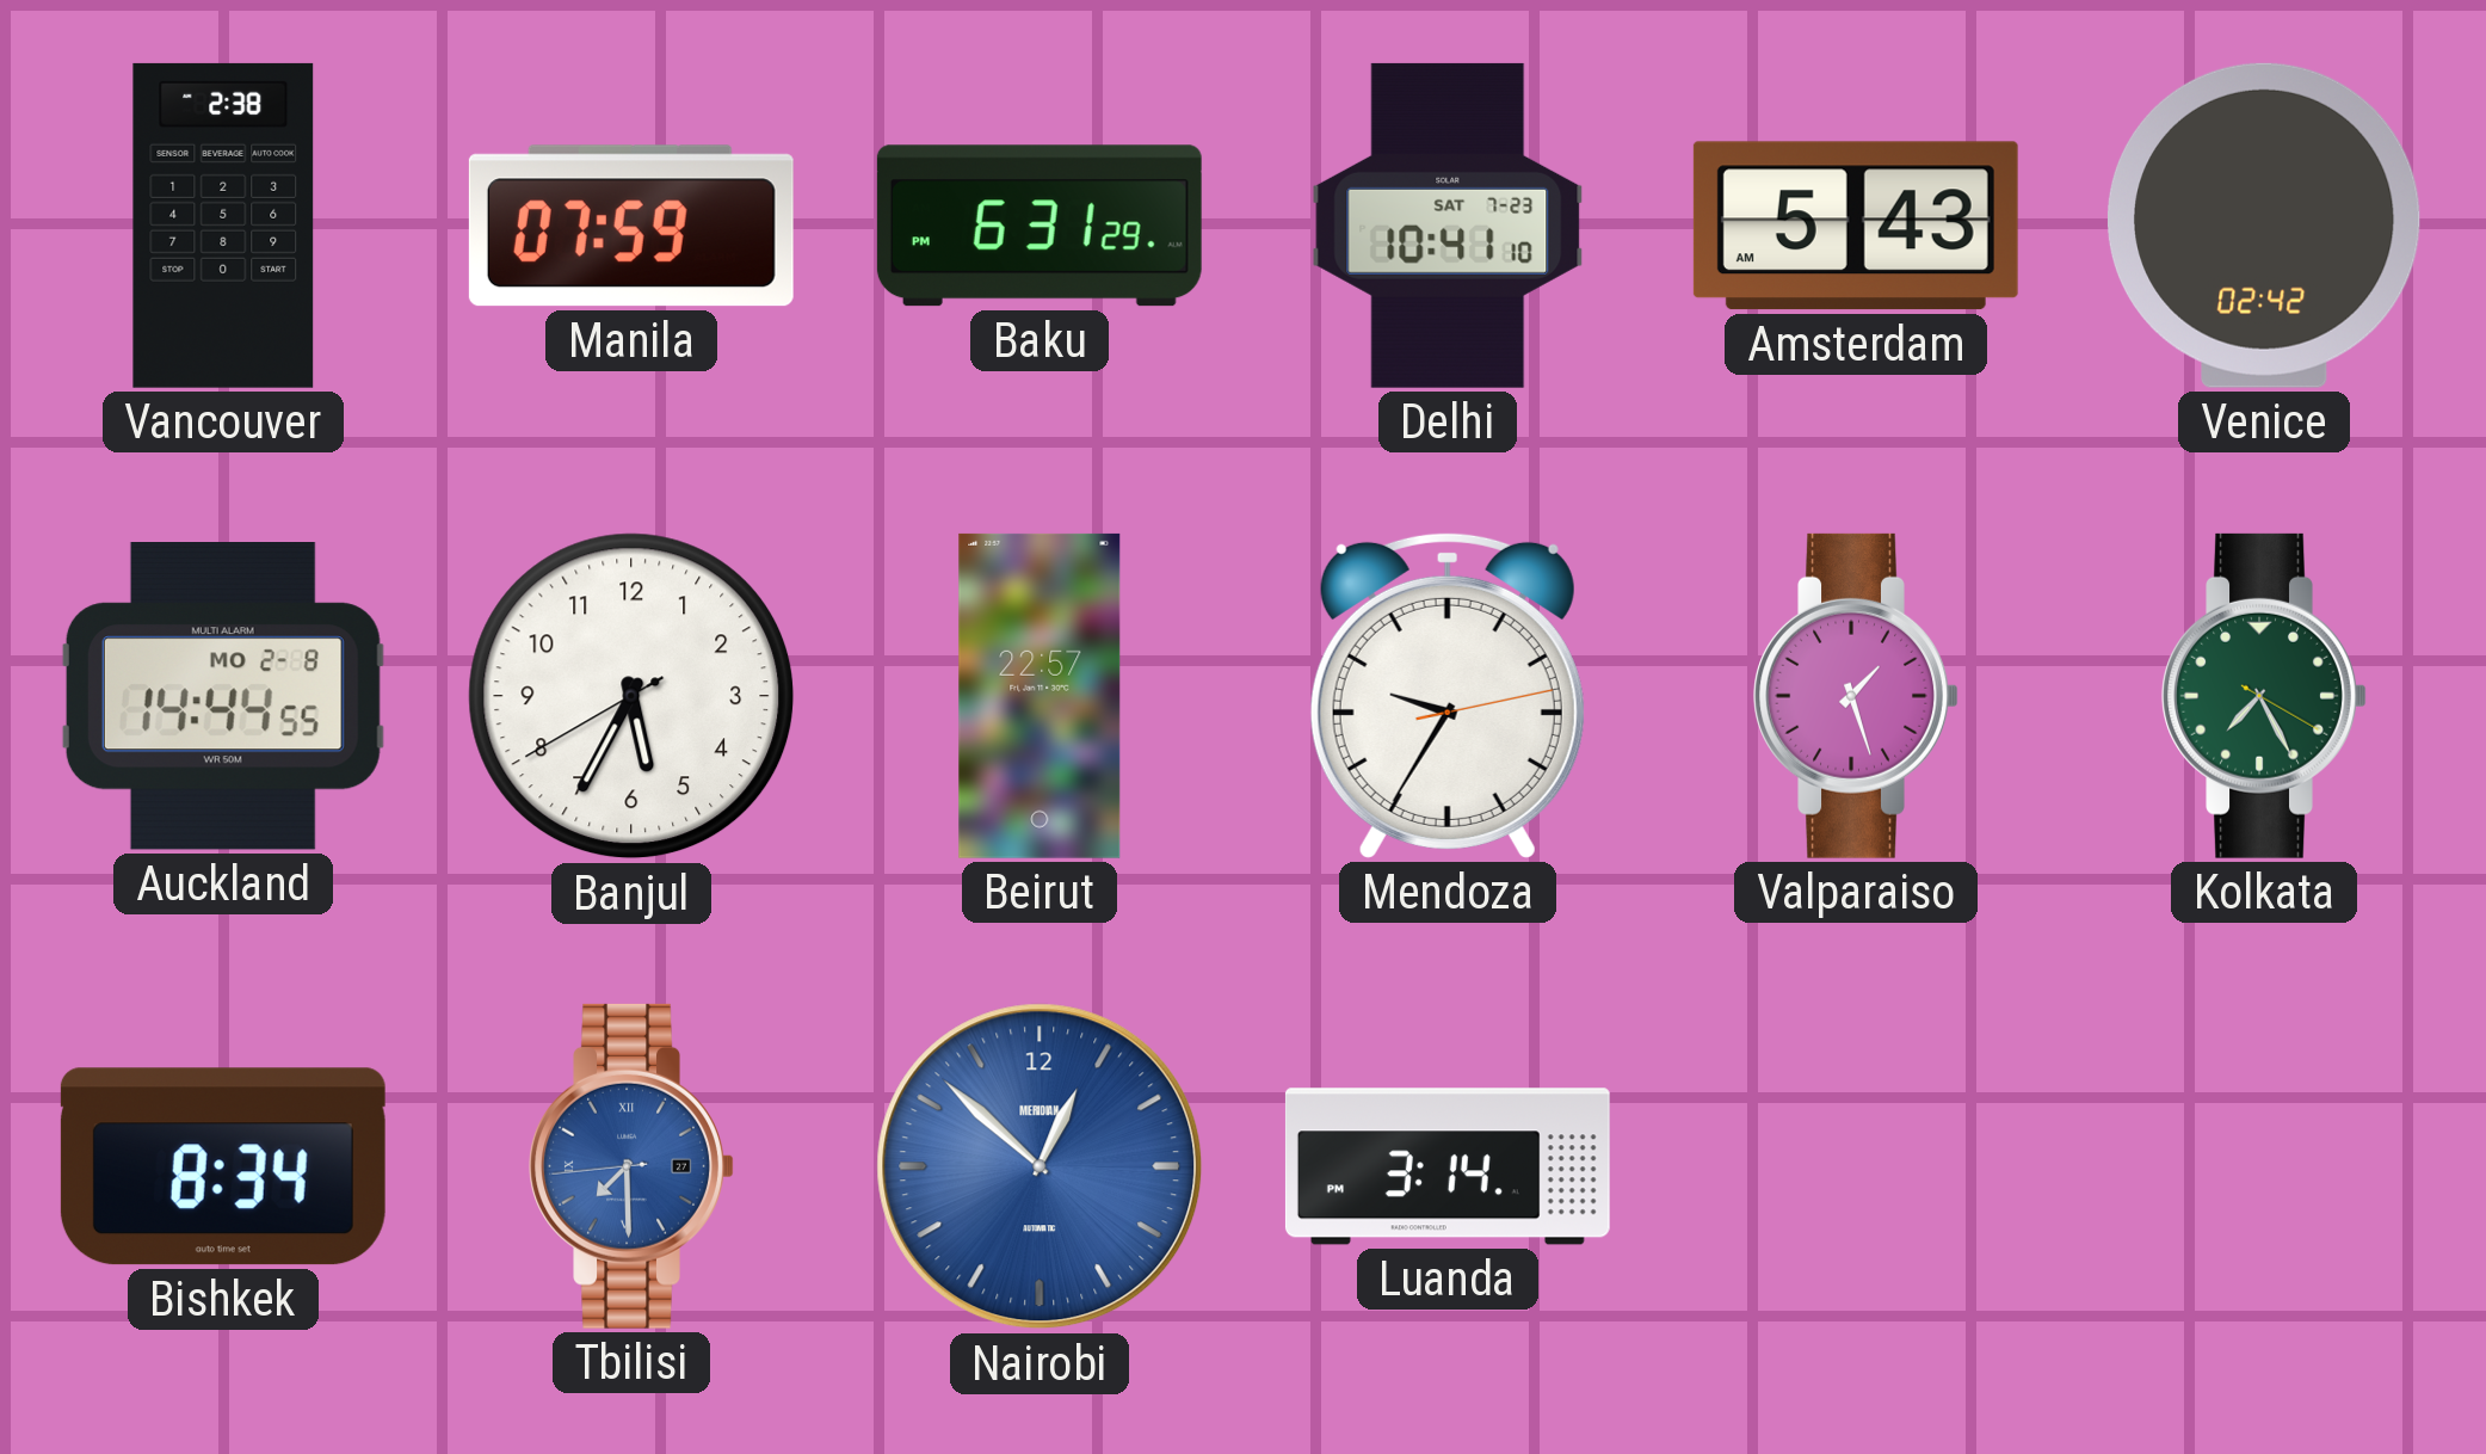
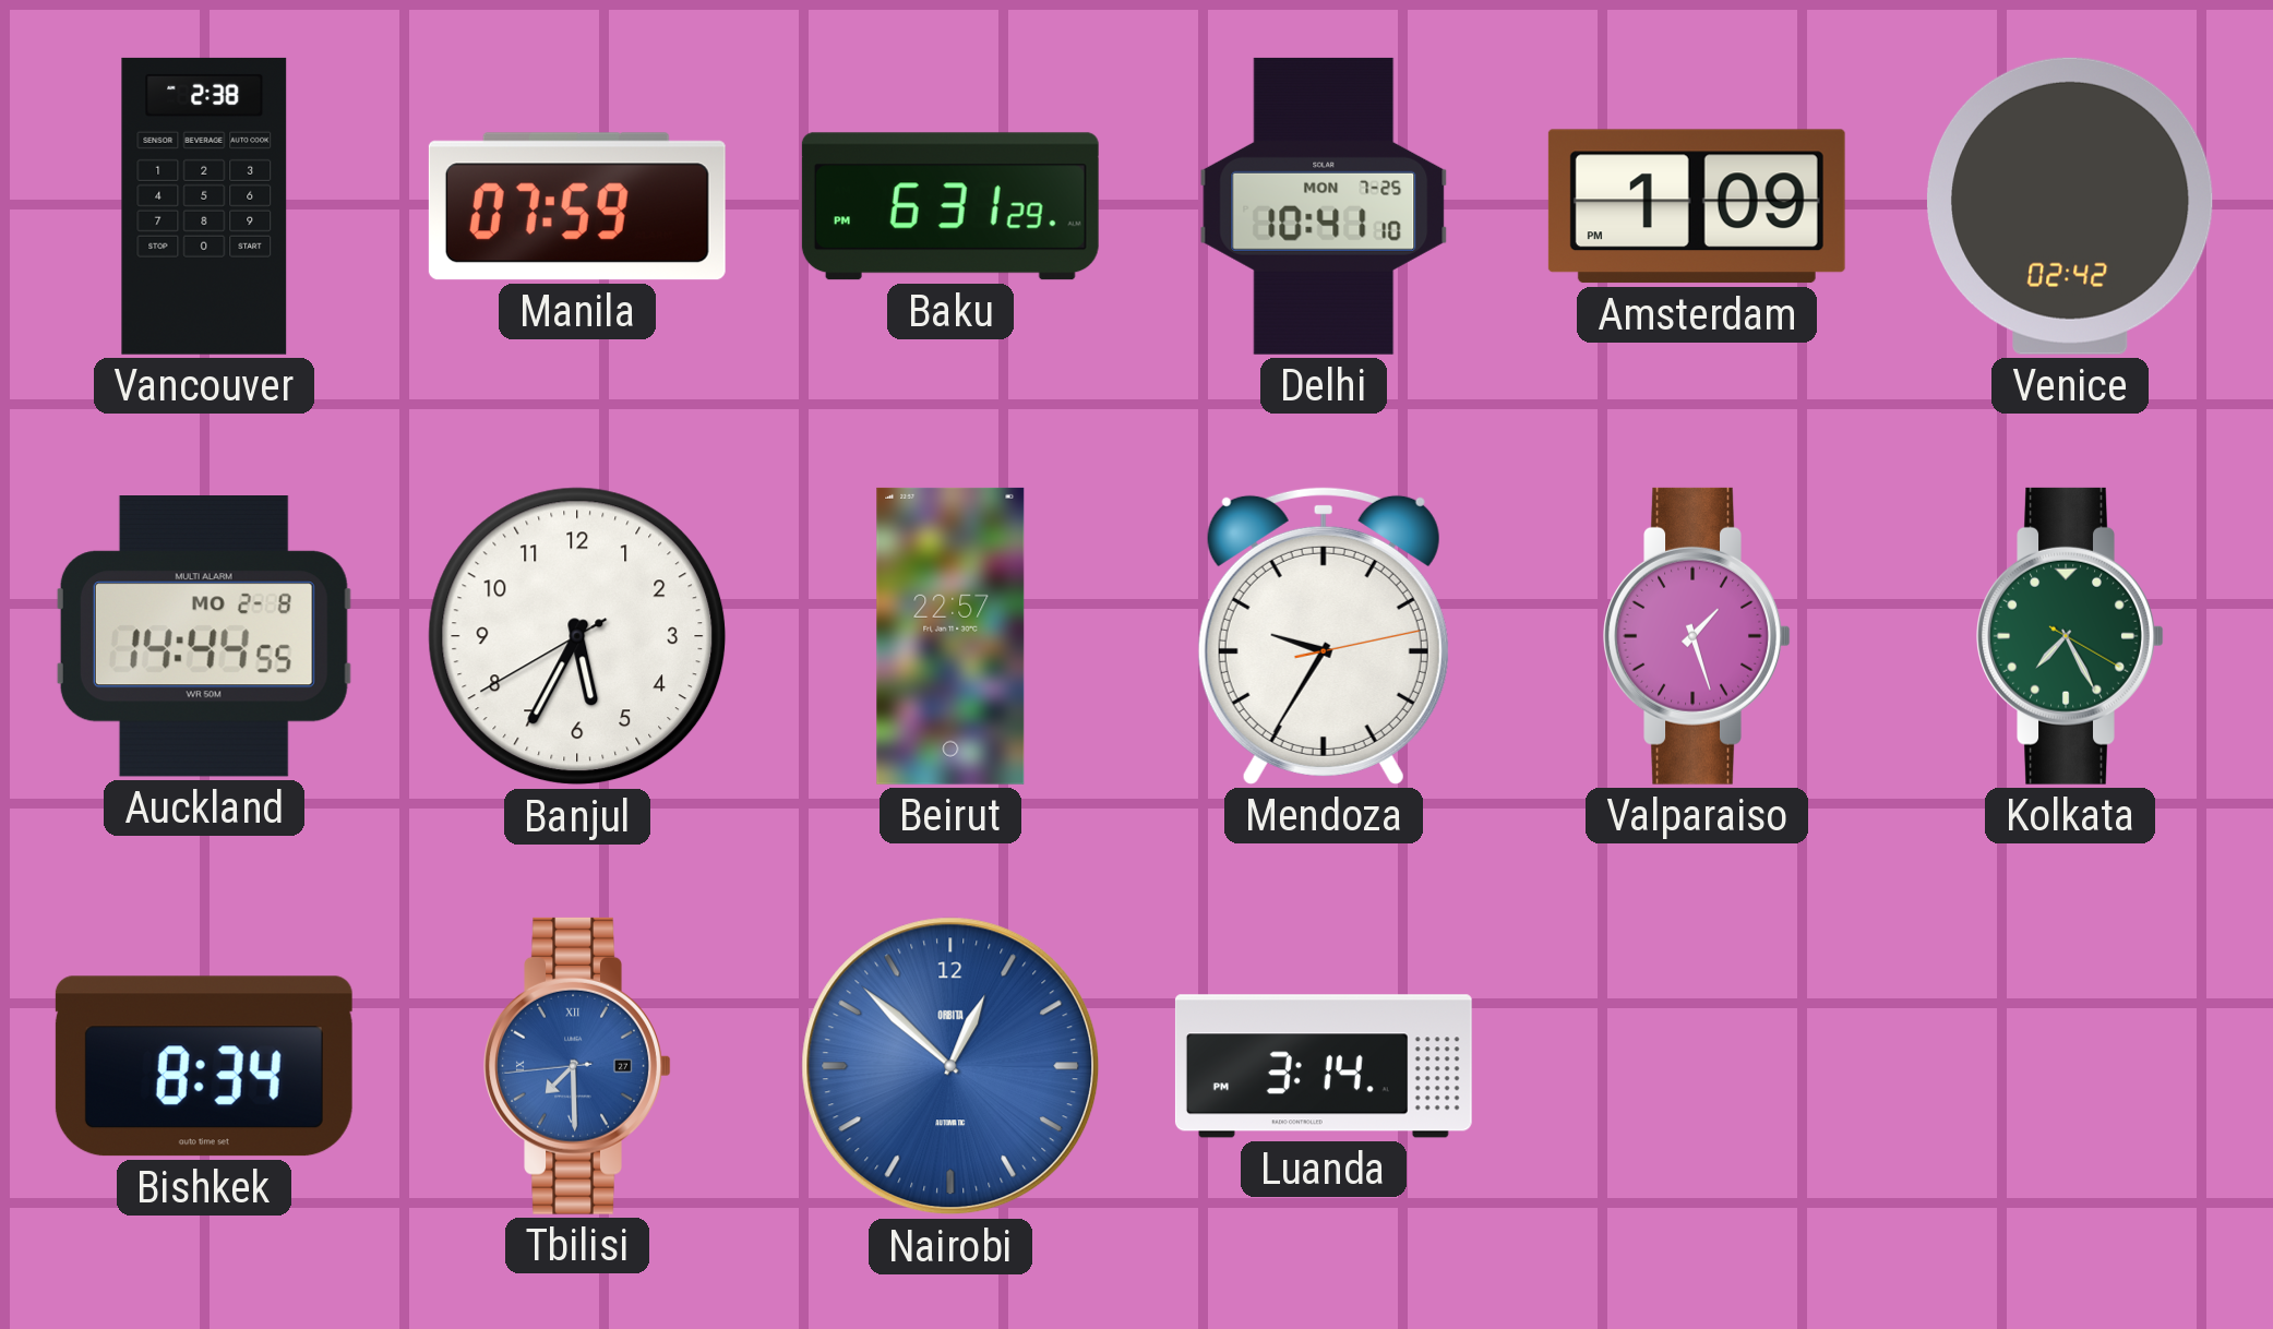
Delhi date: SAT 7-23 -> MON 7-25
Amsterdam: 5:43 -> 1:09
Nairobi brand: MERIDIAN -> ORBITA
